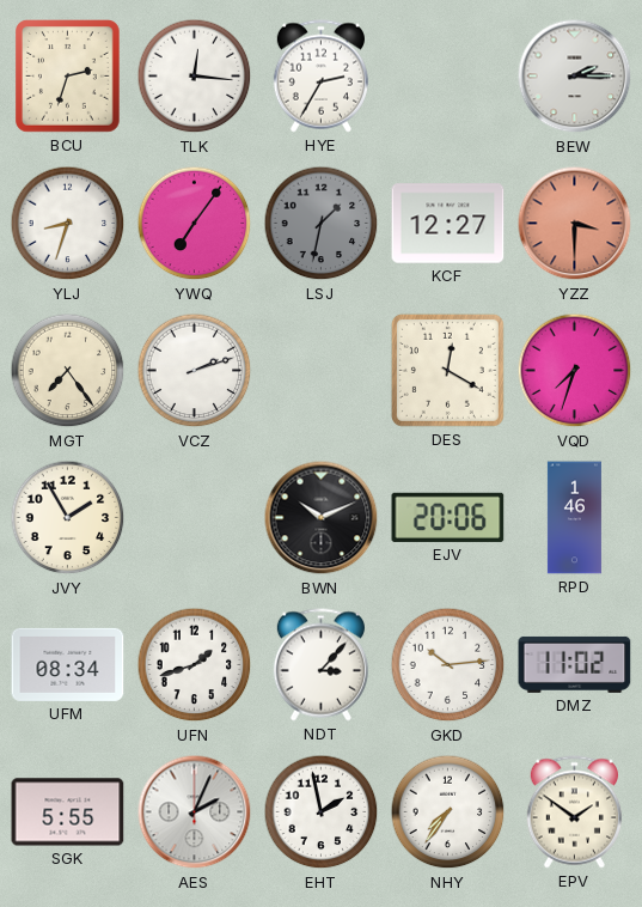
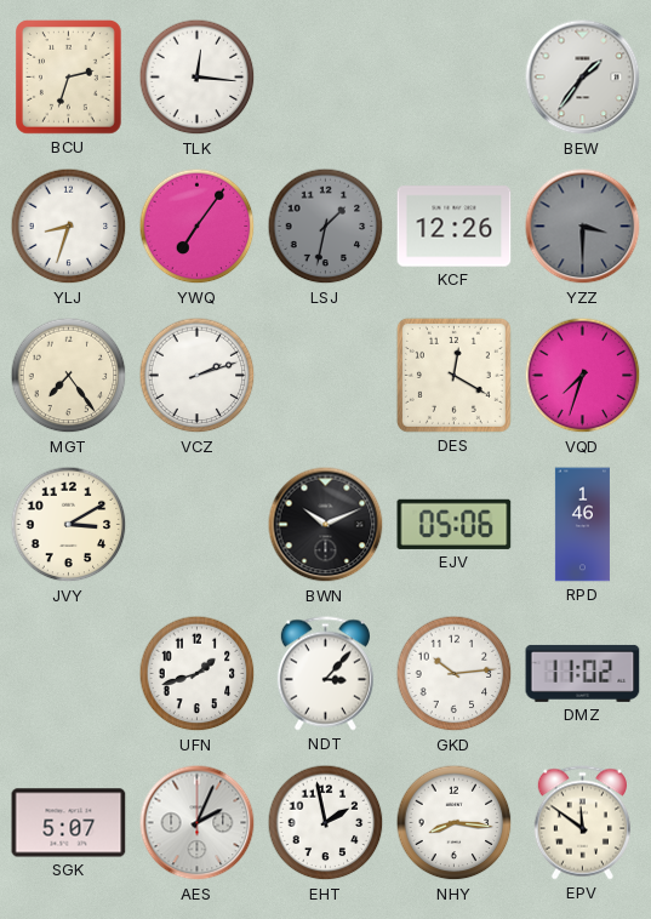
HYE: 2:35 -> none
BEW: 2:15 -> 1:36
KCF: 12:27 -> 12:26
YZZ dial: salmon -> grey
JVY: 1:55 -> 3:10
EJV: 20:06 -> 05:06
UFM: 08:34 -> none
SGK: 5:55 -> 5:07
NHY: 7:36 -> 8:16
EPV: 1:51 -> 11:51
